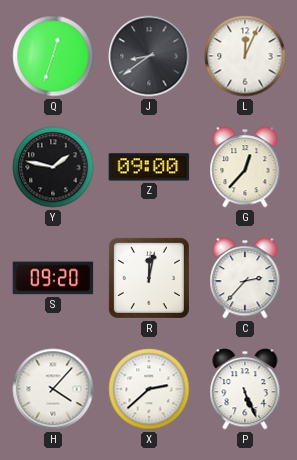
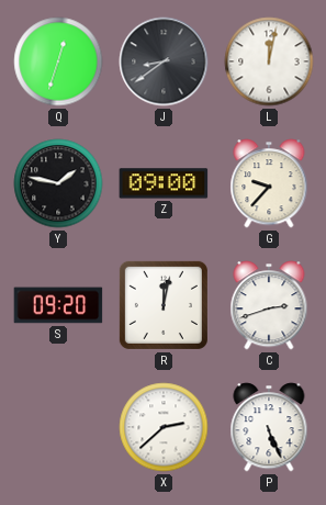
L: 12:04 -> 12:02
G: 12:37 -> 9:37
C: 2:37 -> 2:42
H: 4:07 -> none
